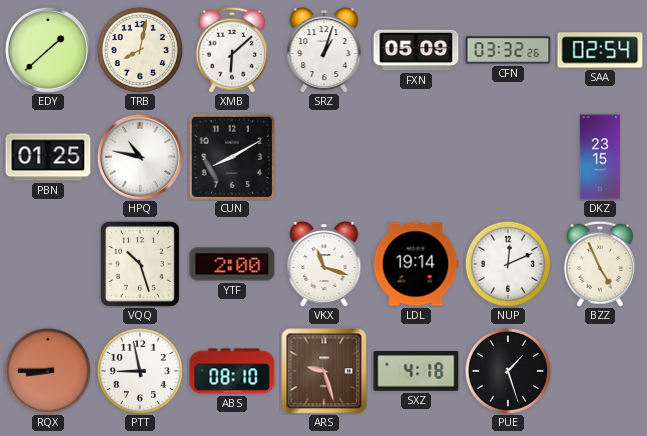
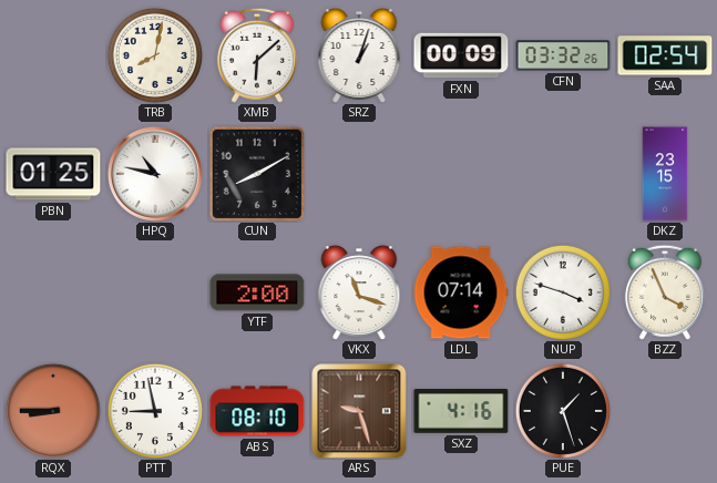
EDY: 1:38 -> none
FXN: 05:09 -> 00:09
VQQ: 10:27 -> none
LDL: 19:14 -> 07:14
NUP: 12:11 -> 3:48
BZZ: 4:56 -> 3:56
SXZ: 4:18 -> 4:16
